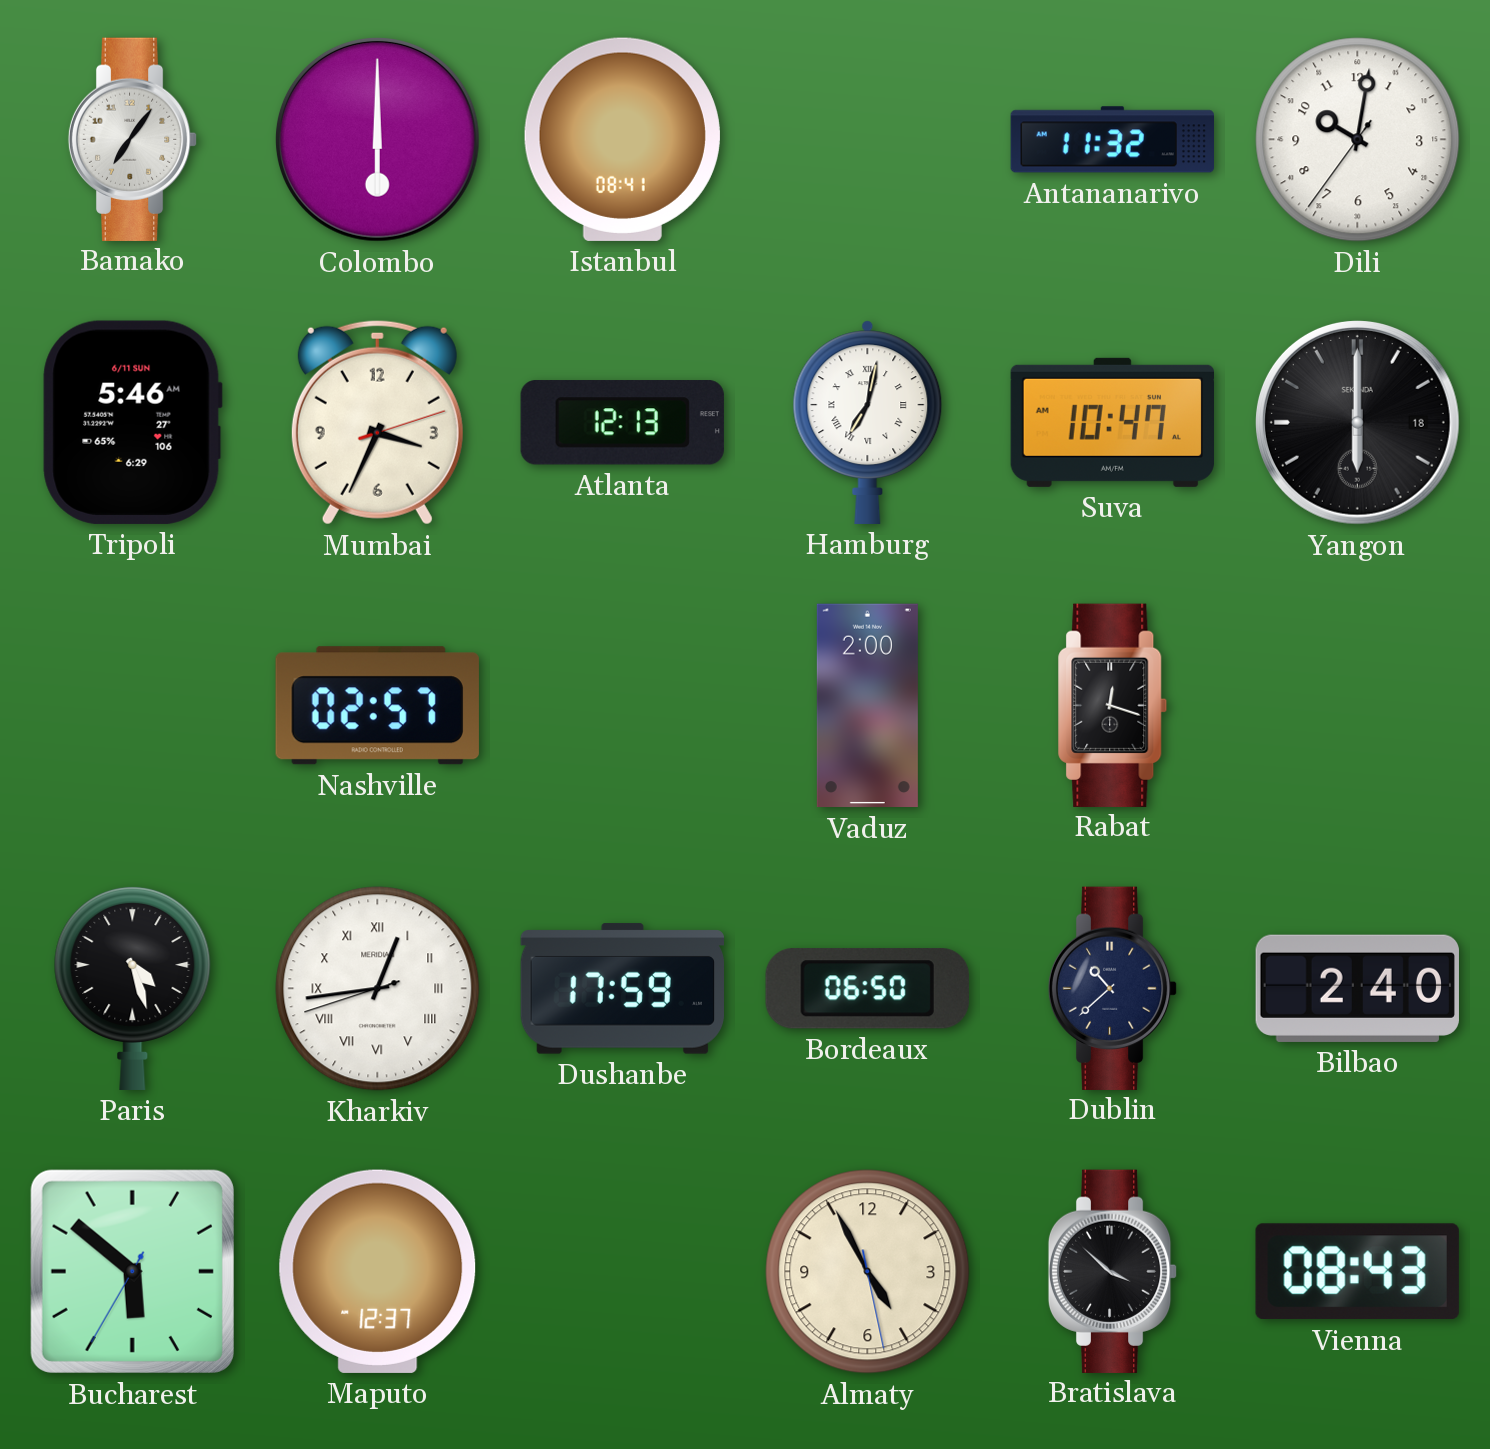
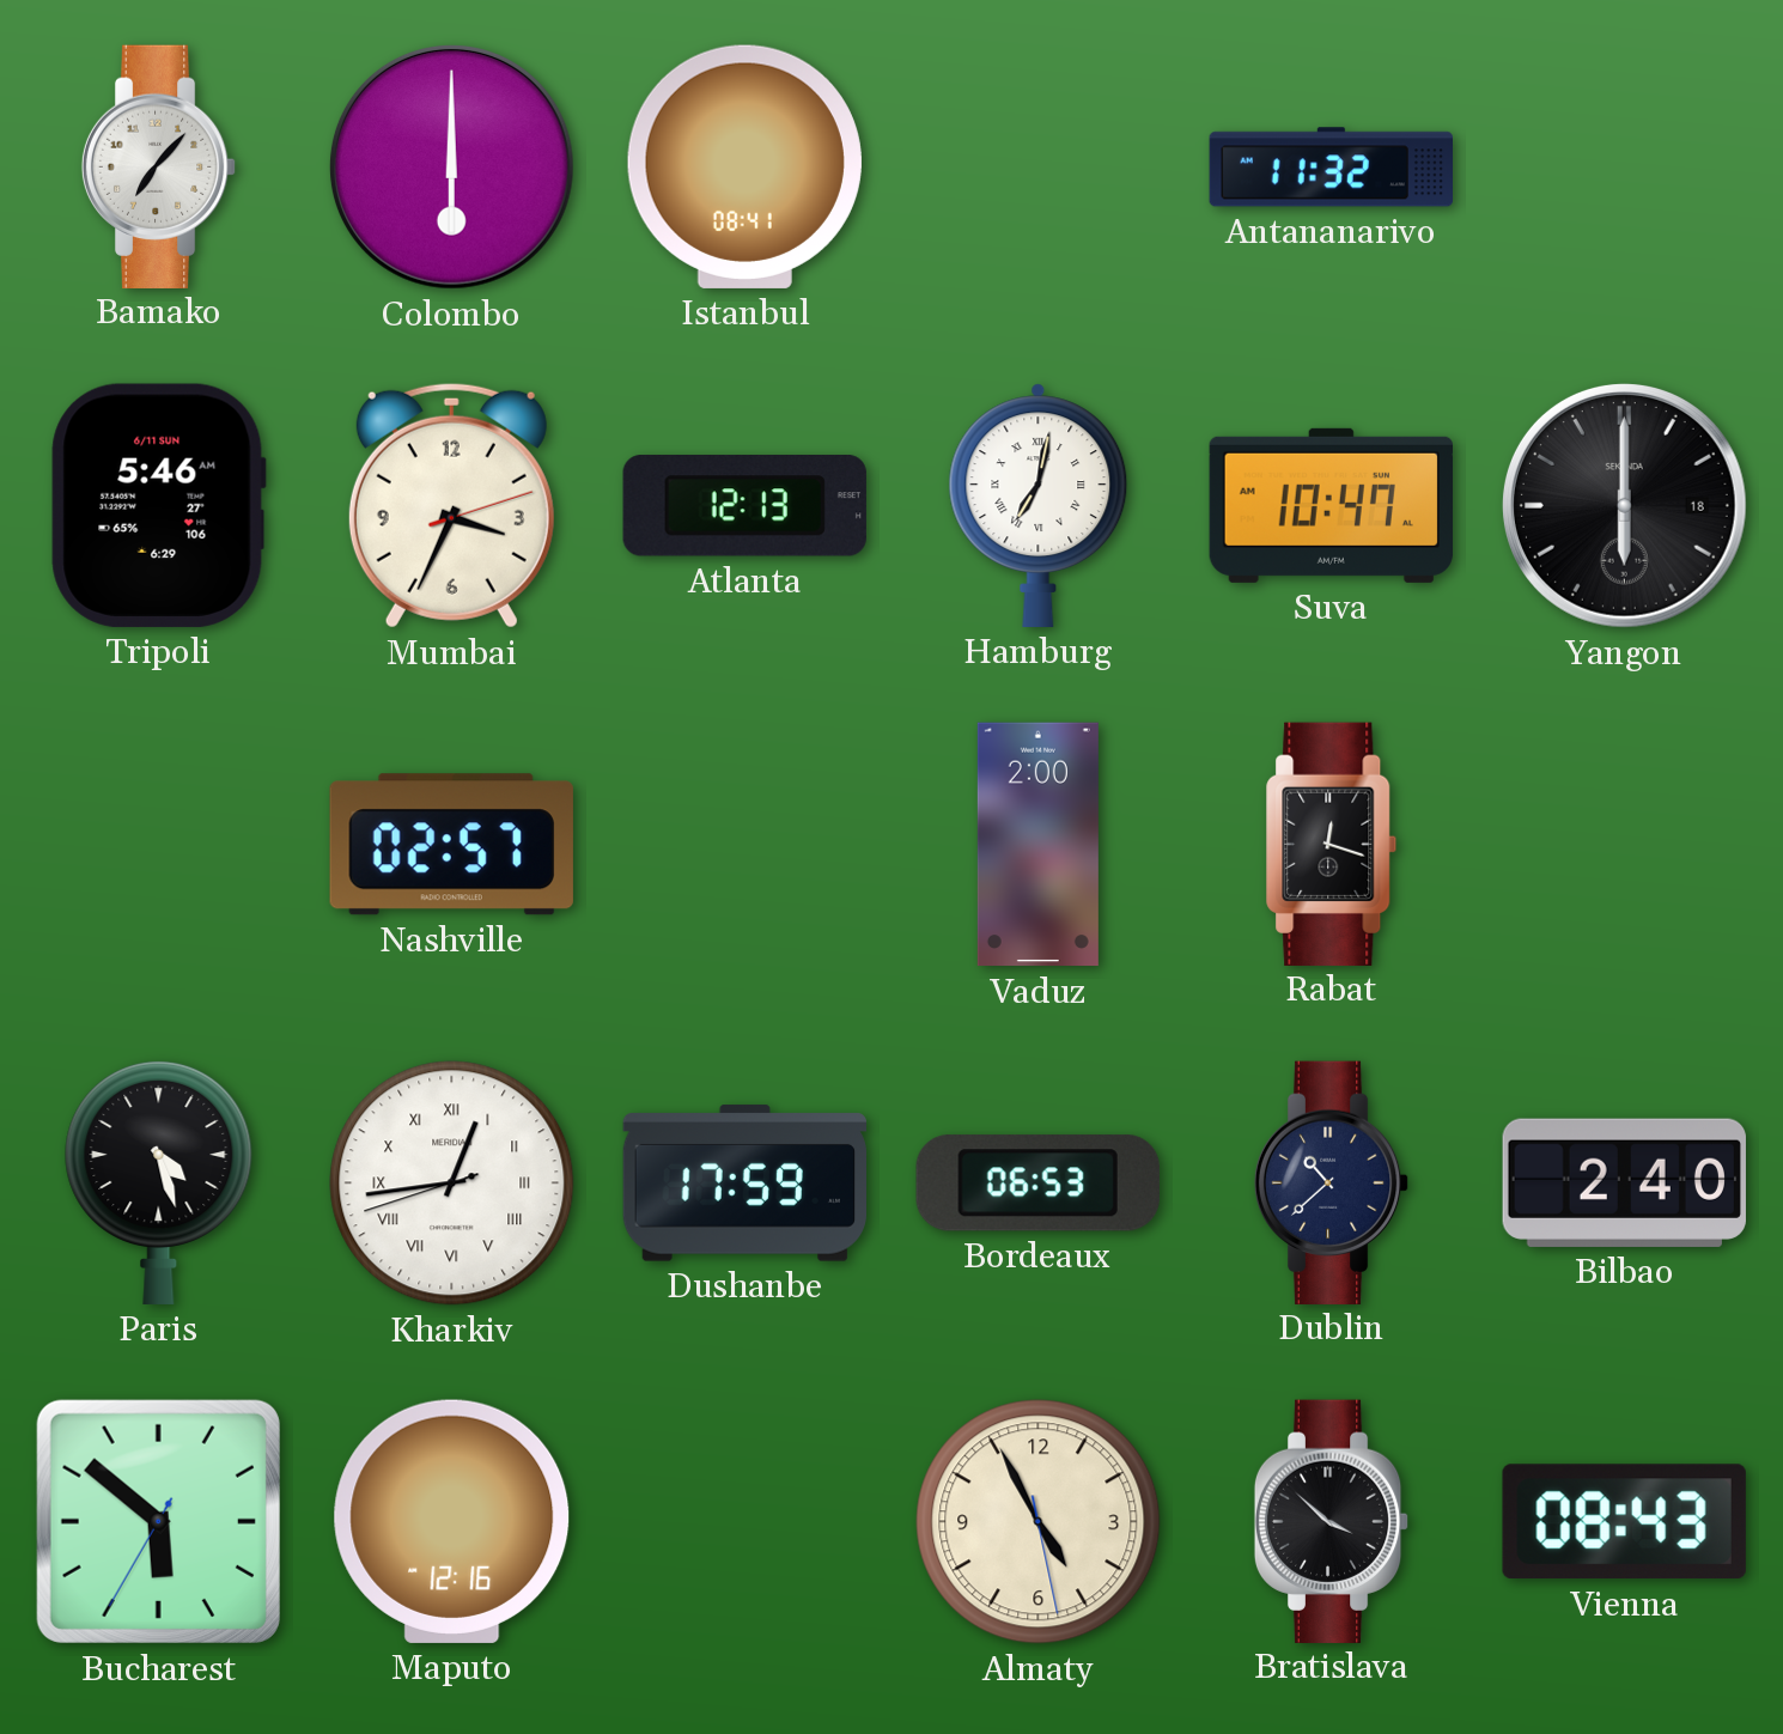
Bamako: 7:06 -> 7:07
Dili: 10:01 -> none
Bordeaux: 06:50 -> 06:53
Maputo: 12:37 -> 12:16
